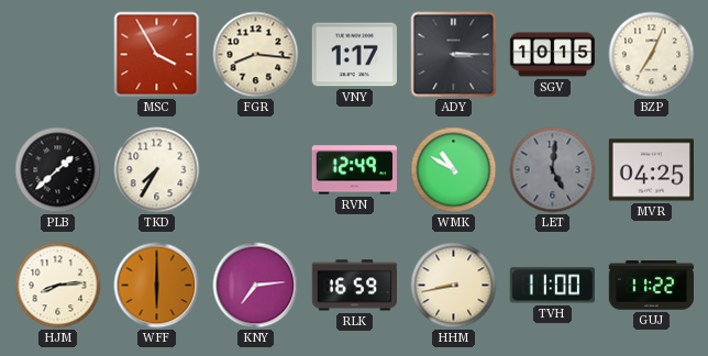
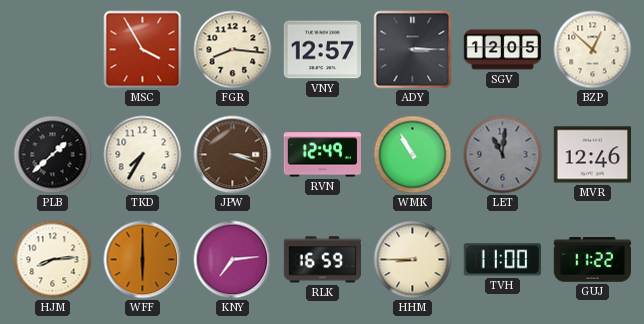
VNY: 1:17 -> 12:57
SGV: 10:15 -> 12:05
BZP: 7:04 -> 12:52
JPW: none -> 3:18
WMK: 10:50 -> 10:55
LET: 5:01 -> 11:01
MVR: 04:25 -> 12:46
HHM: 8:43 -> 8:45
